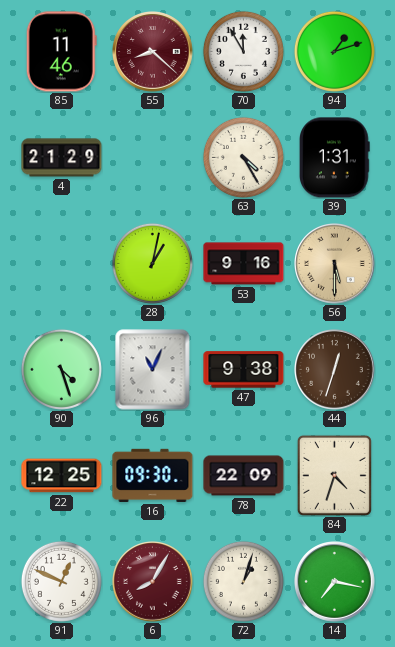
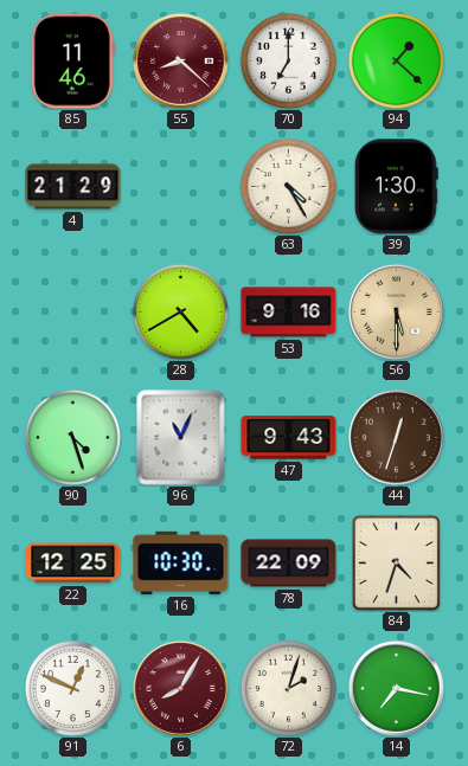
70: 11:55 -> 7:00
94: 1:12 -> 1:22
39: 1:31 -> 1:30
28: 1:02 -> 4:40
47: 9:38 -> 9:43
16: 09:30 -> 10:30
72: 1:03 -> 2:03
